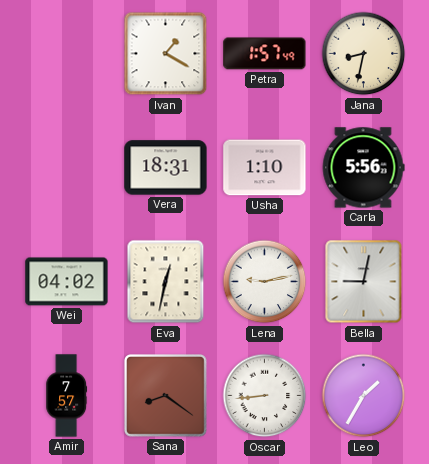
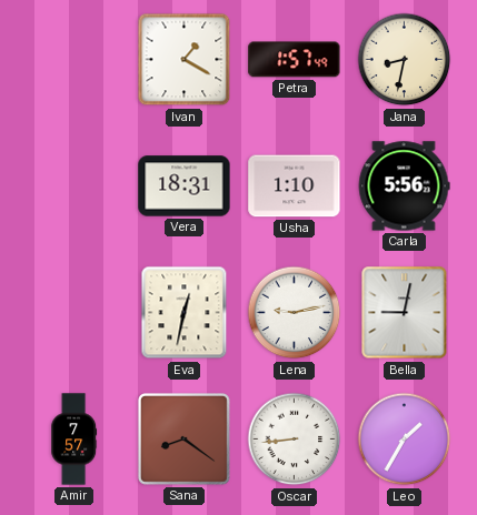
Wei: 04:02 -> none
